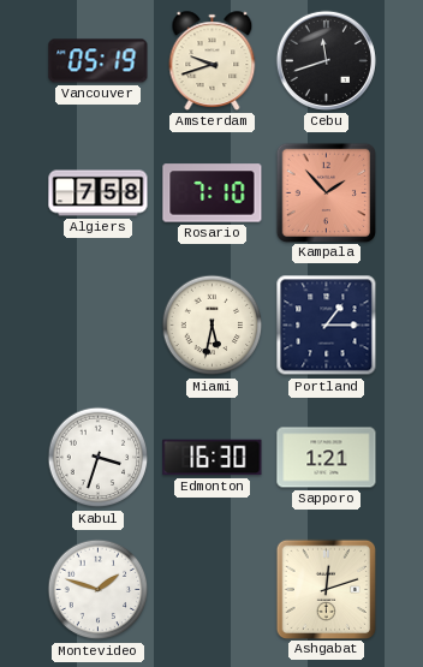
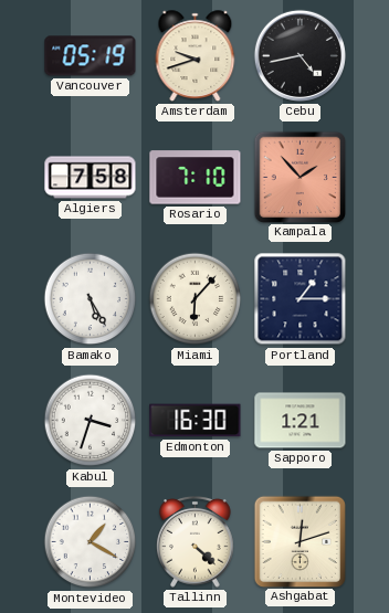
Cebu: 11:42 -> 4:43
Bamako: none -> 5:25
Miami: 5:32 -> 6:07
Montevideo: 1:48 -> 1:20
Tallinn: none -> 4:22
